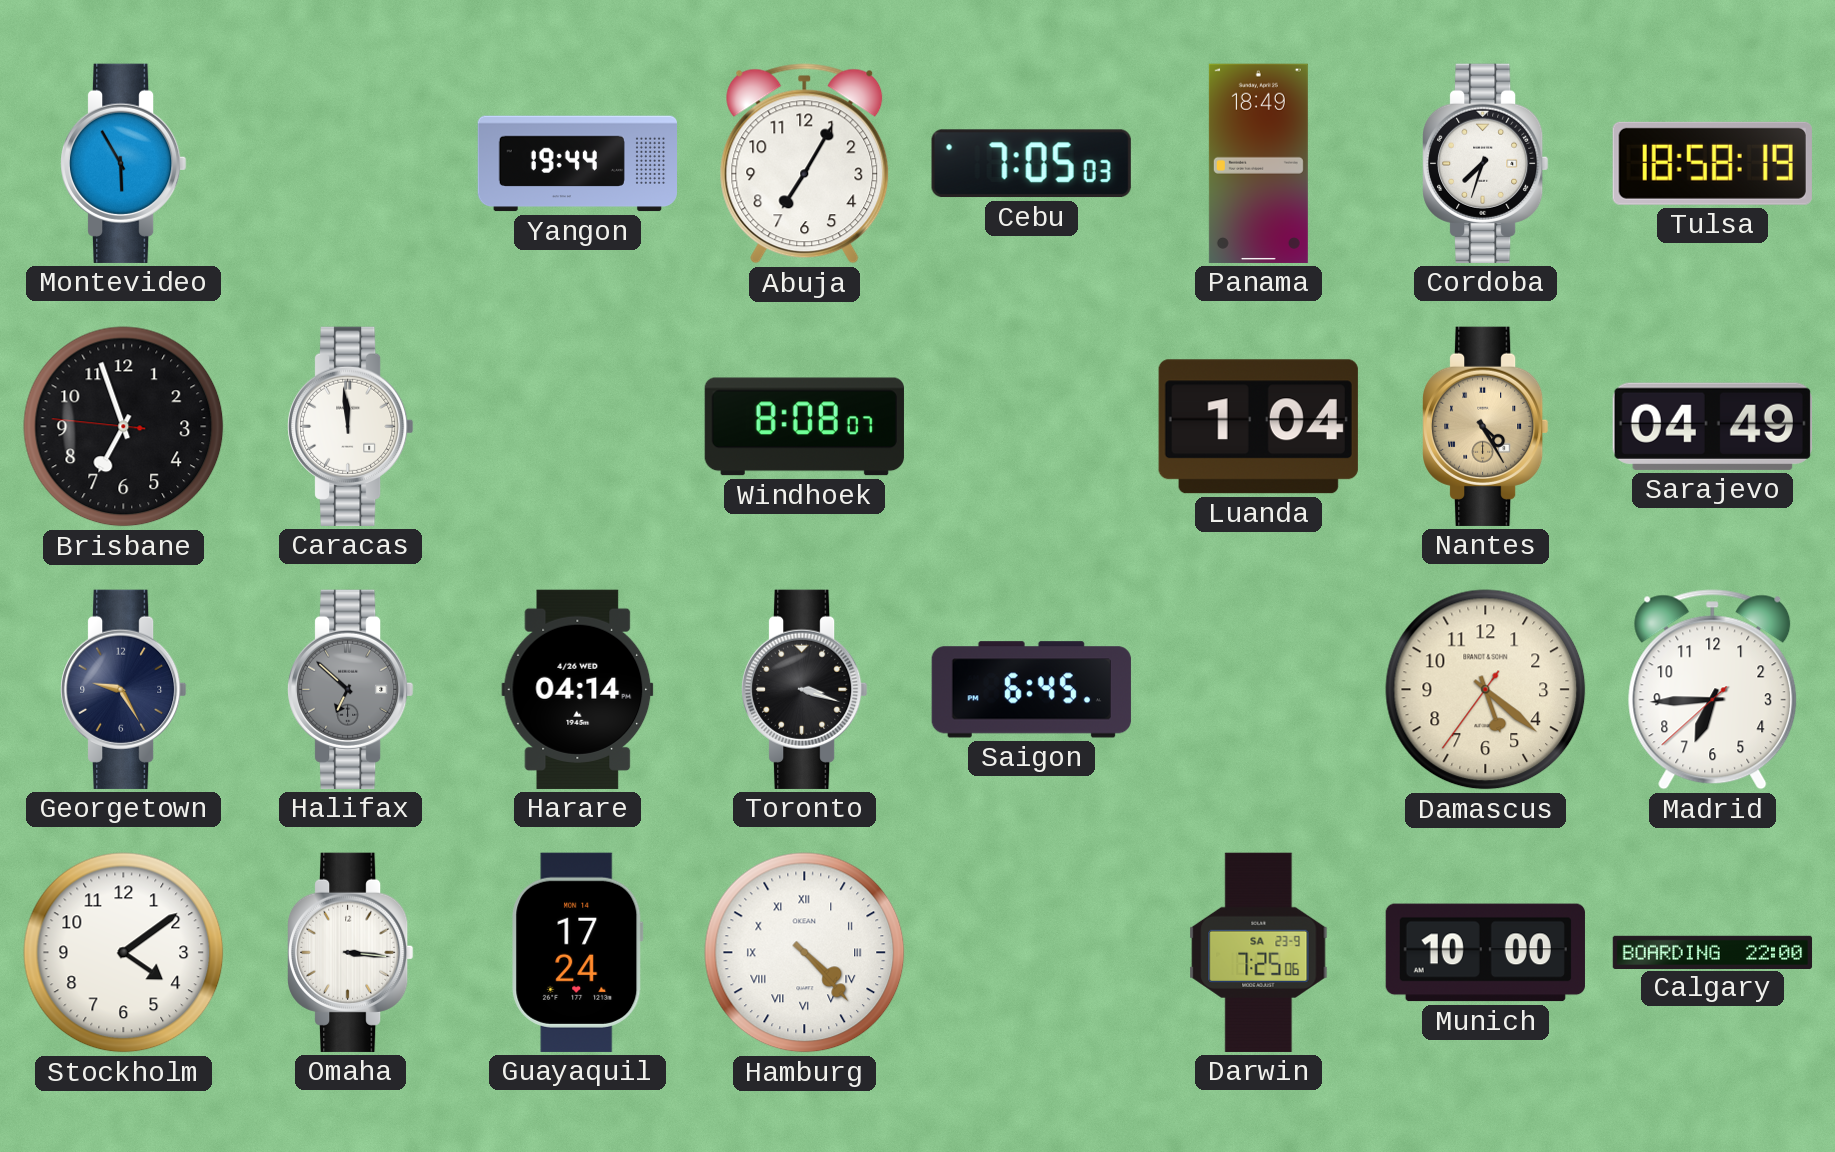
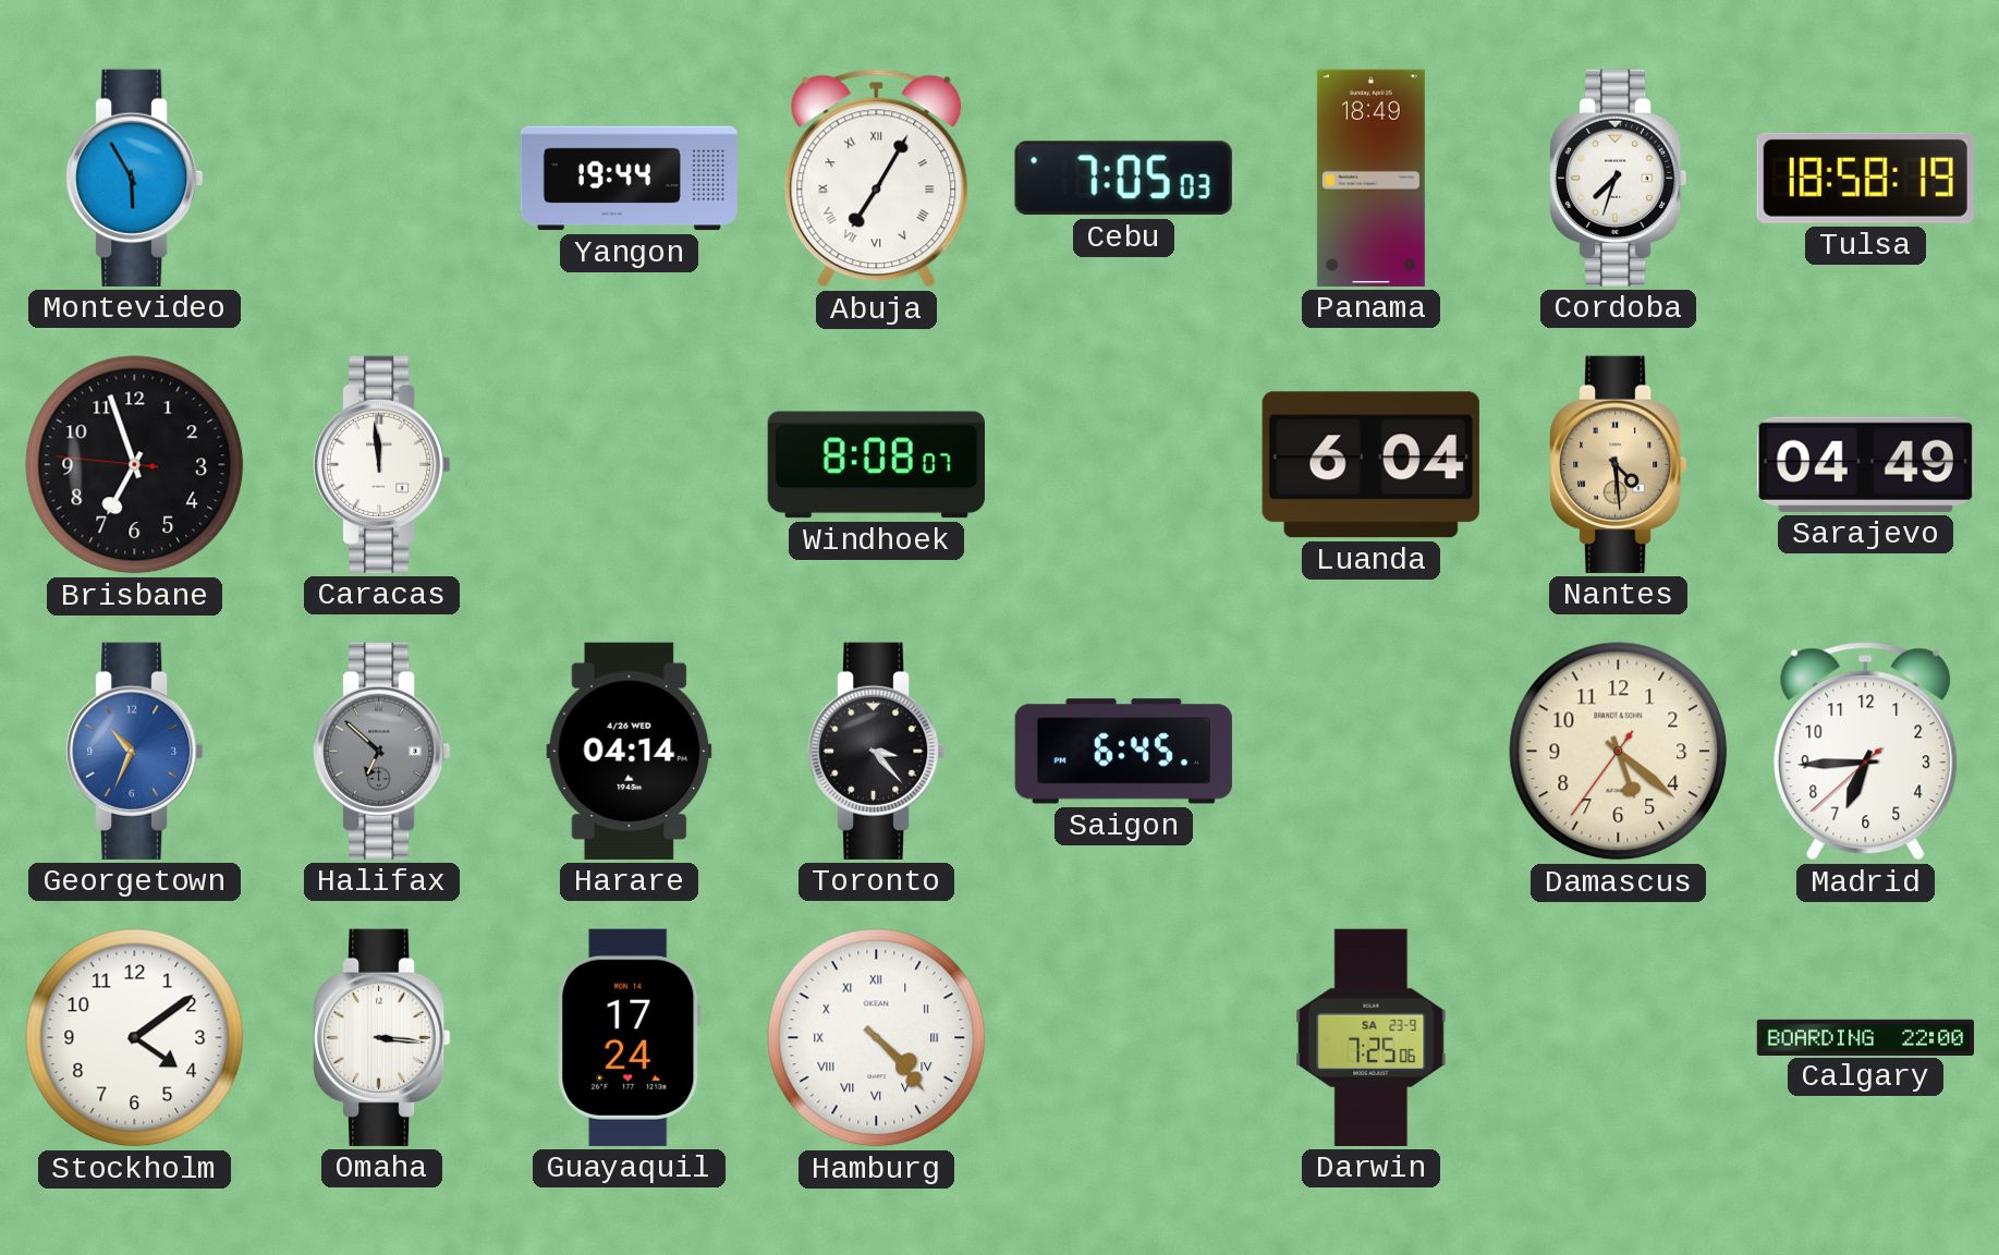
Abuja numerals: Arabic -> Roman
Luanda: 1:04 -> 6:04
Nantes: 4:25 -> 4:29
Georgetown: 9:25 -> 10:34
Georgetown dial: navy -> blue
Toronto: 3:18 -> 3:23
Munich: 10:00 -> none
